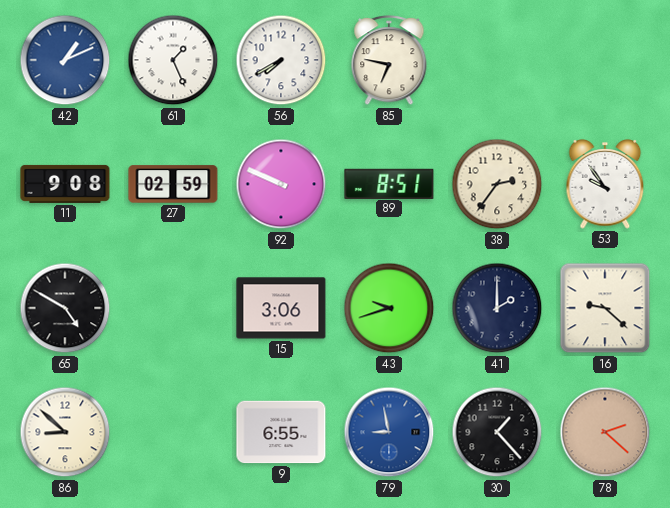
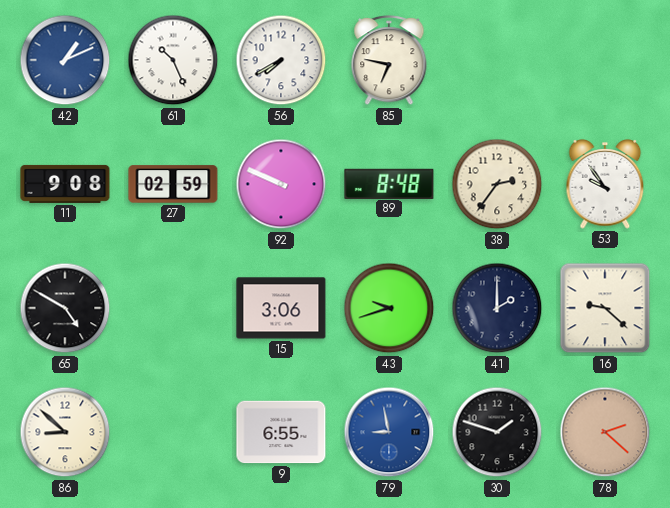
61: 1:26 -> 10:26
89: 8:51 -> 8:48
30: 1:23 -> 1:48
